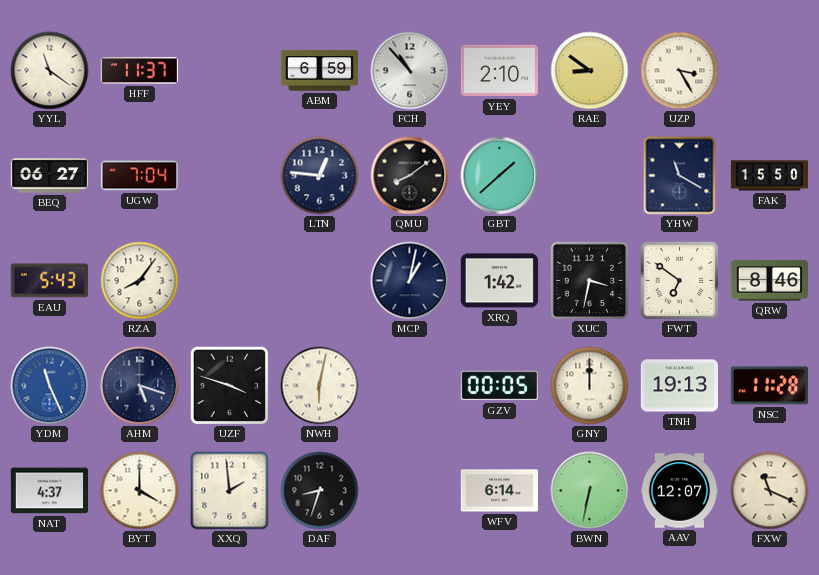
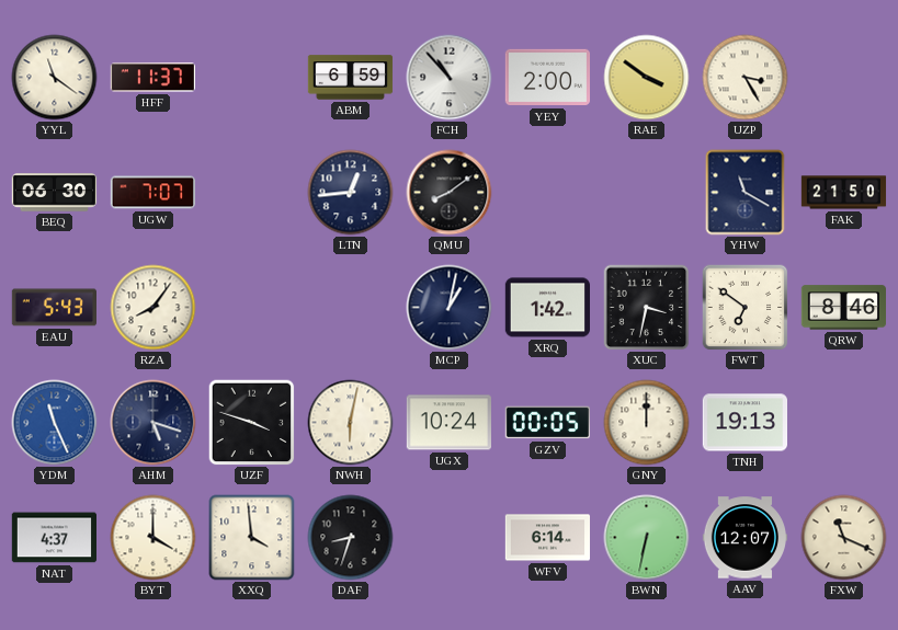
YEY: 2:10 -> 2:00
RAE: 8:51 -> 3:51
BEQ: 06:27 -> 06:30
UGW: 7:04 -> 7:07
LTN: 12:46 -> 12:44
GBT: 1:38 -> none
FAK: 15:50 -> 21:50
UGX: none -> 10:24
NSC: 11:28 -> none
XXQ: 1:59 -> 3:59
